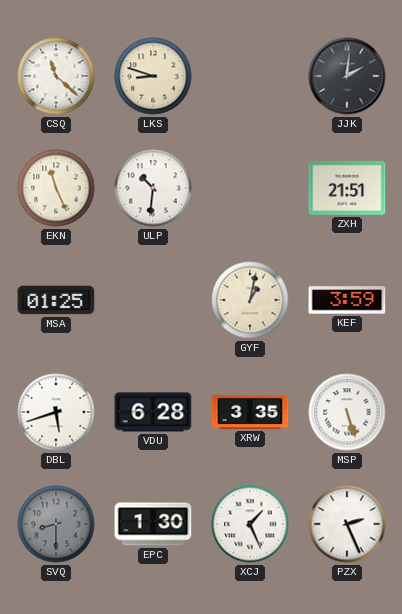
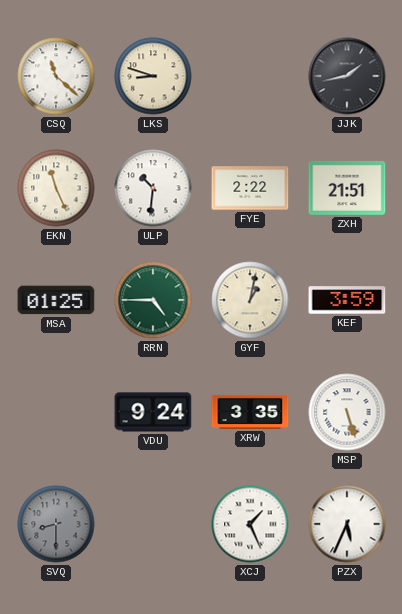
JJK: 2:01 -> 1:43
FYE: none -> 2:22
RRN: none -> 4:45
DBL: 5:42 -> none
VDU: 6:28 -> 9:24
EPC: 1:30 -> none
PZX: 2:26 -> 5:34
